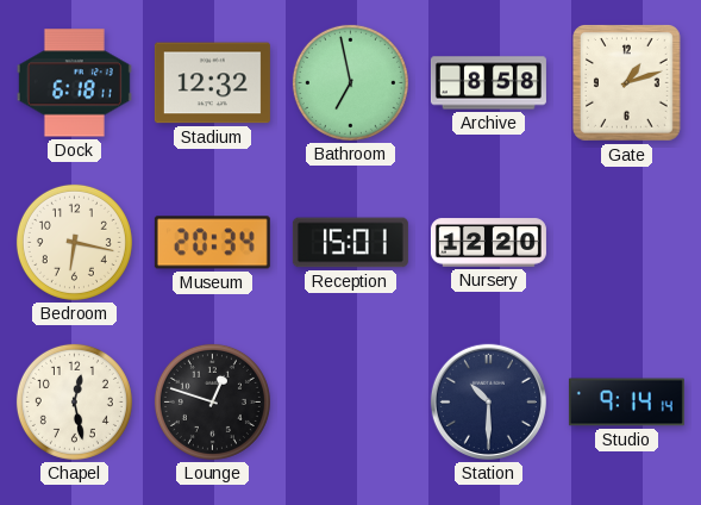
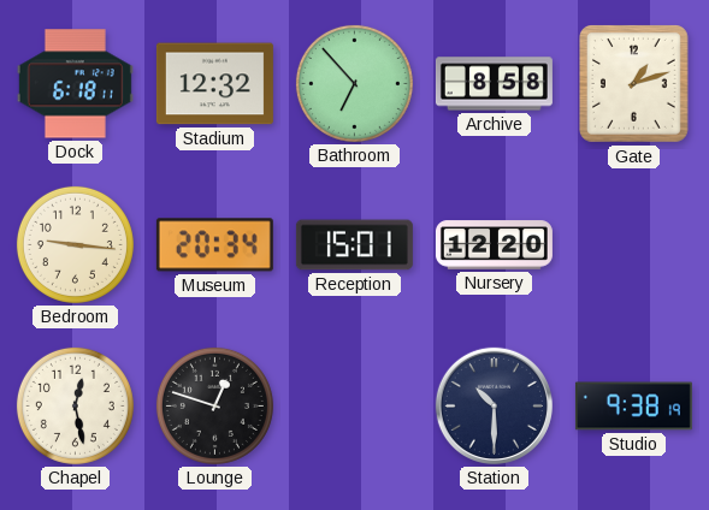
Bathroom: 6:58 -> 6:53
Bedroom: 6:17 -> 9:16
Studio: 9:14 -> 9:38
